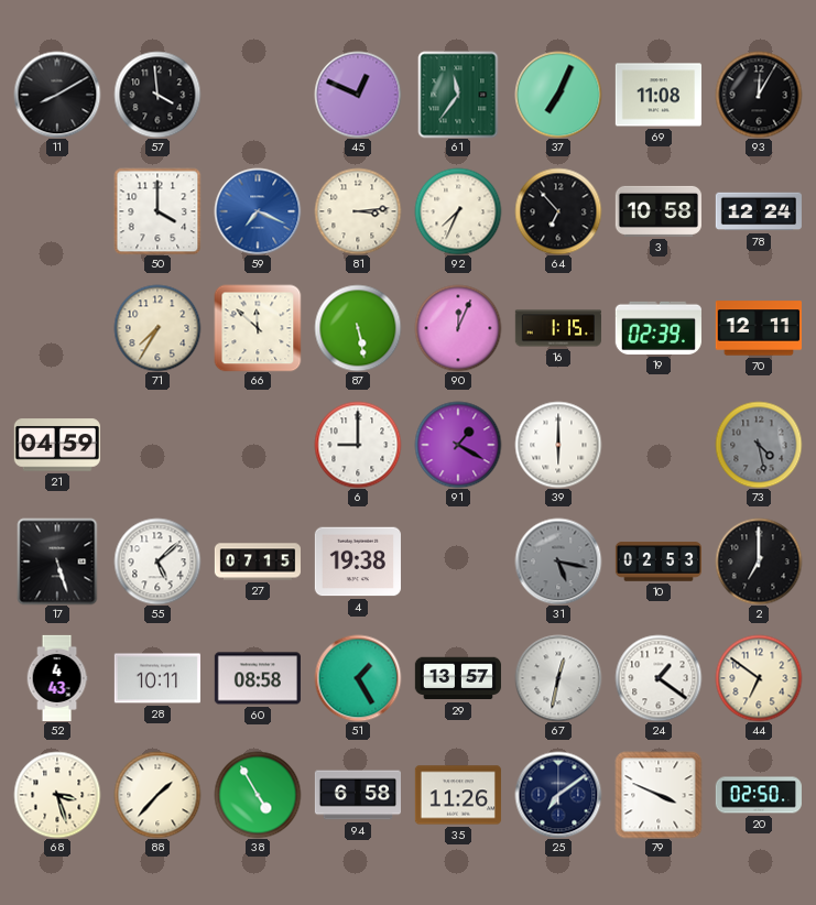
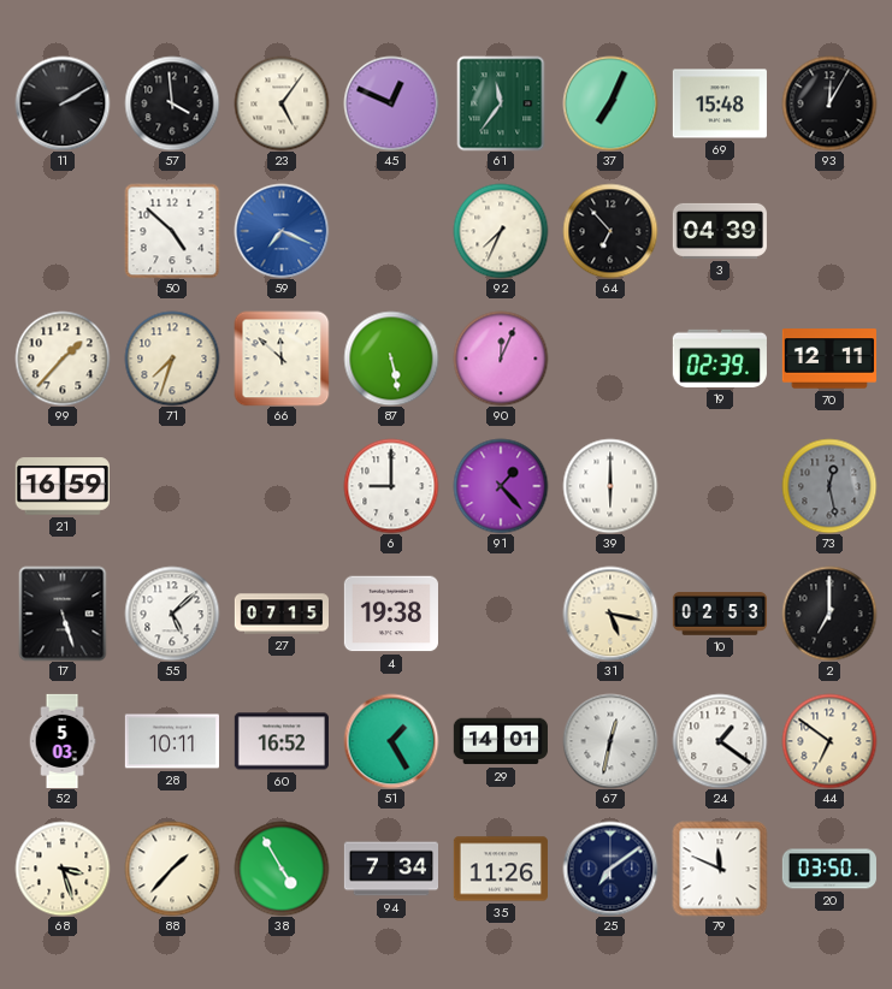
11: 8:10 -> 2:10
23: none -> 5:06
69: 11:08 -> 15:48
50: 4:00 -> 4:52
81: 3:14 -> none
3: 10:58 -> 04:39
78: 12:24 -> none
99: none -> 1:37
71: 7:35 -> 7:33
16: 1:15 -> none
21: 04:59 -> 16:59
91: 1:20 -> 1:23
73: 4:28 -> 12:28
31 dial: grey -> cream
52: 4:43 -> 5:03
60: 08:58 -> 16:52
29: 13:57 -> 14:01
94: 6:58 -> 7:34
79: 3:49 -> 11:49
20: 02:50 -> 03:50
